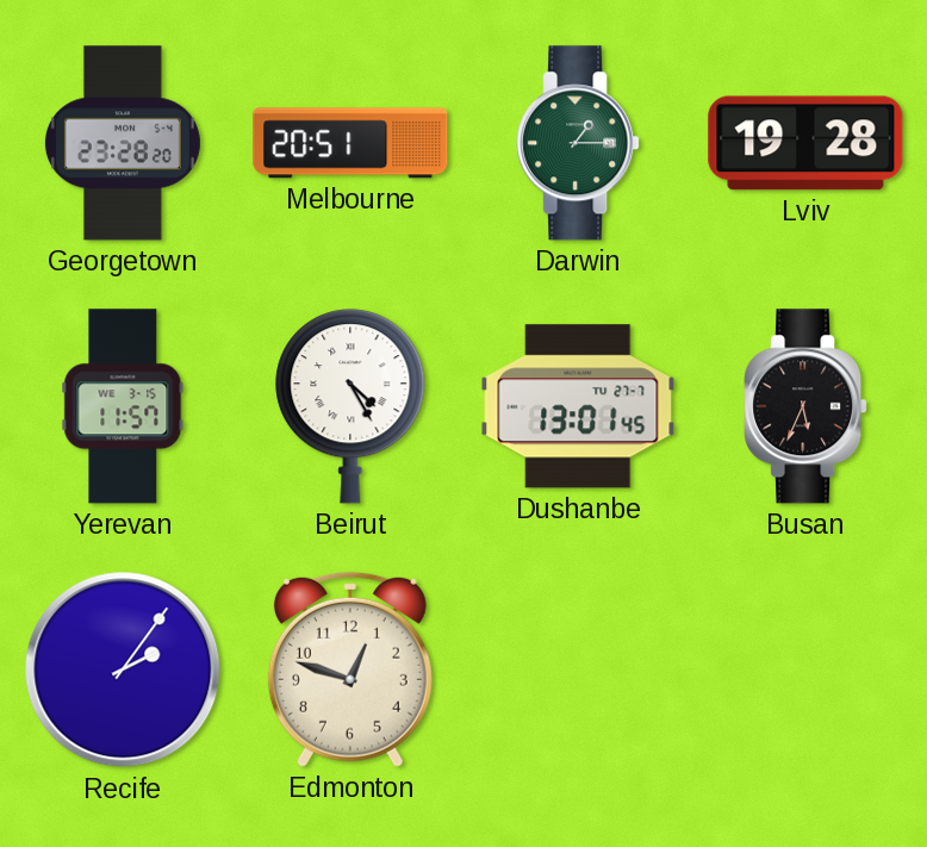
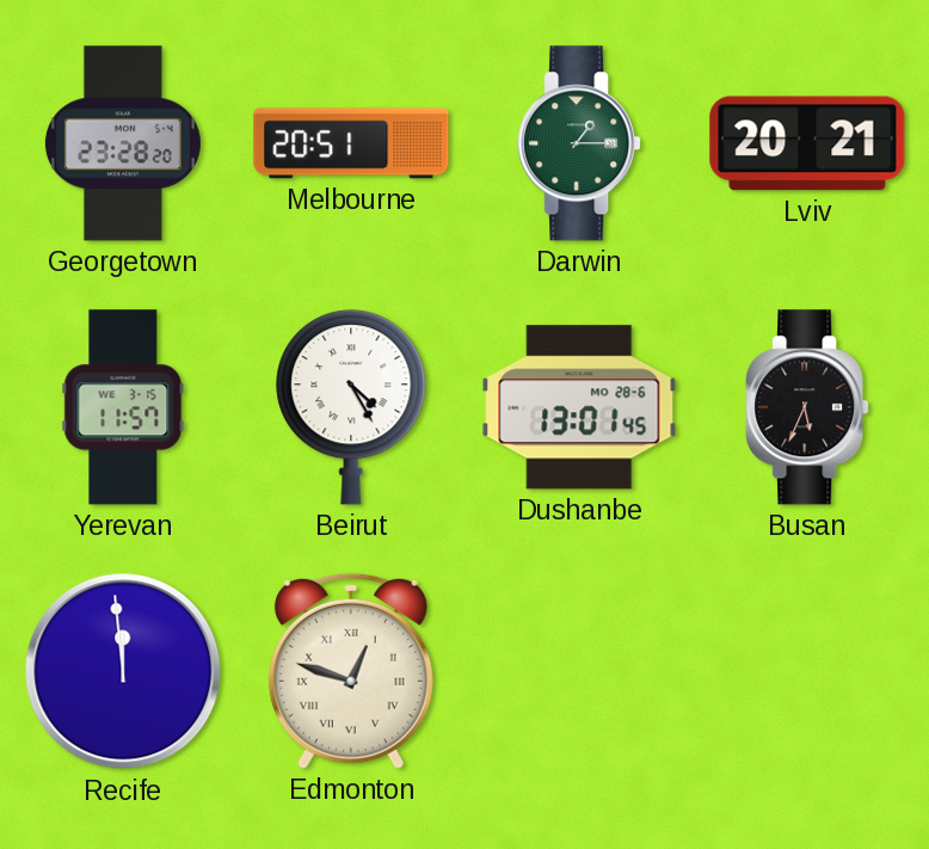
Lviv: 19:28 -> 20:21
Dushanbe date: TU 27-7 -> MO 28-6
Recife: 2:06 -> 11:59
Edmonton numerals: Arabic -> Roman
